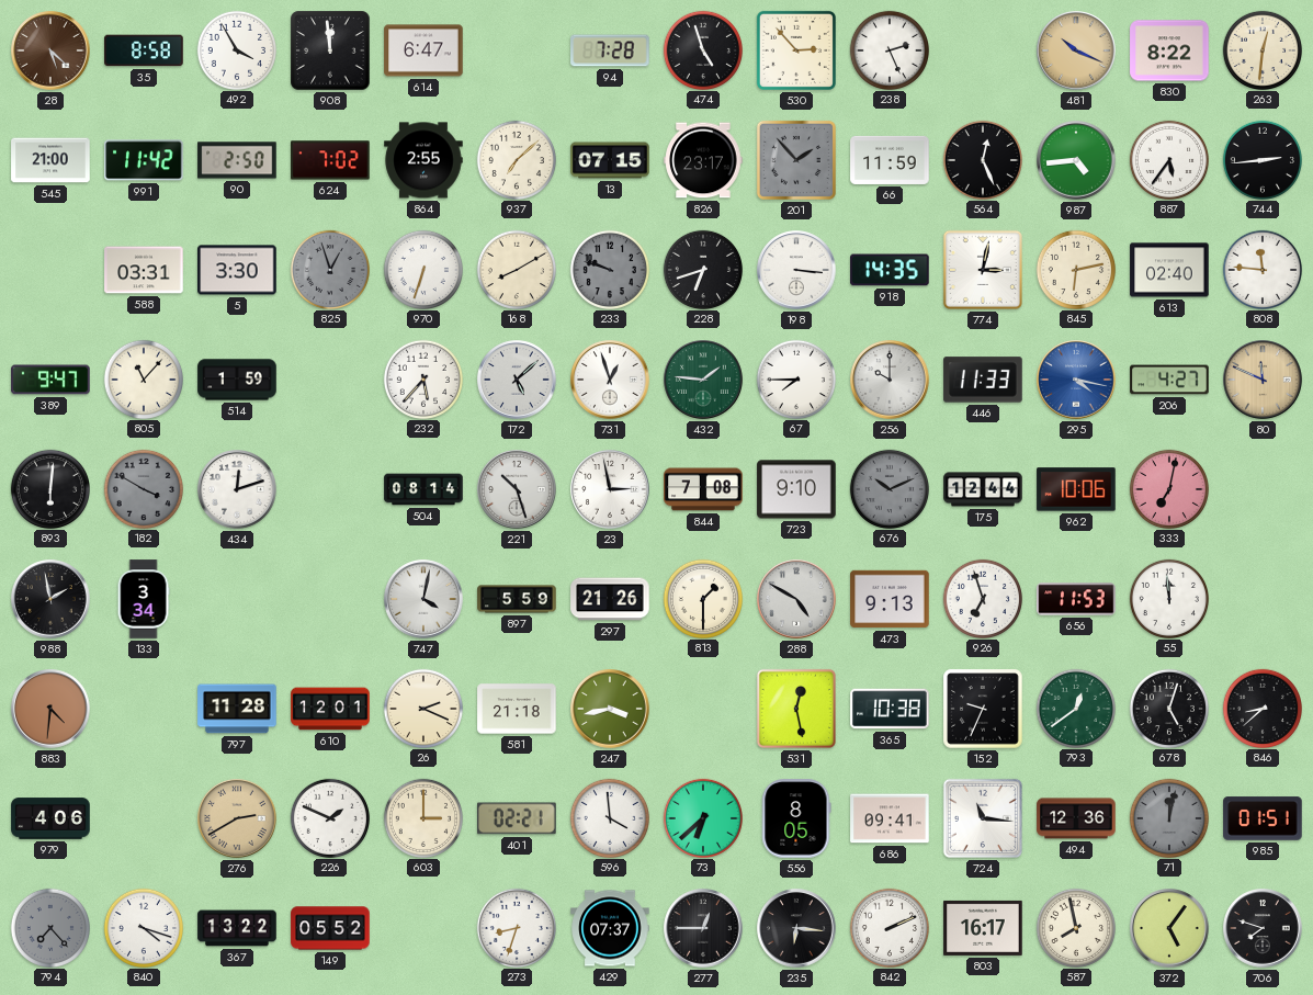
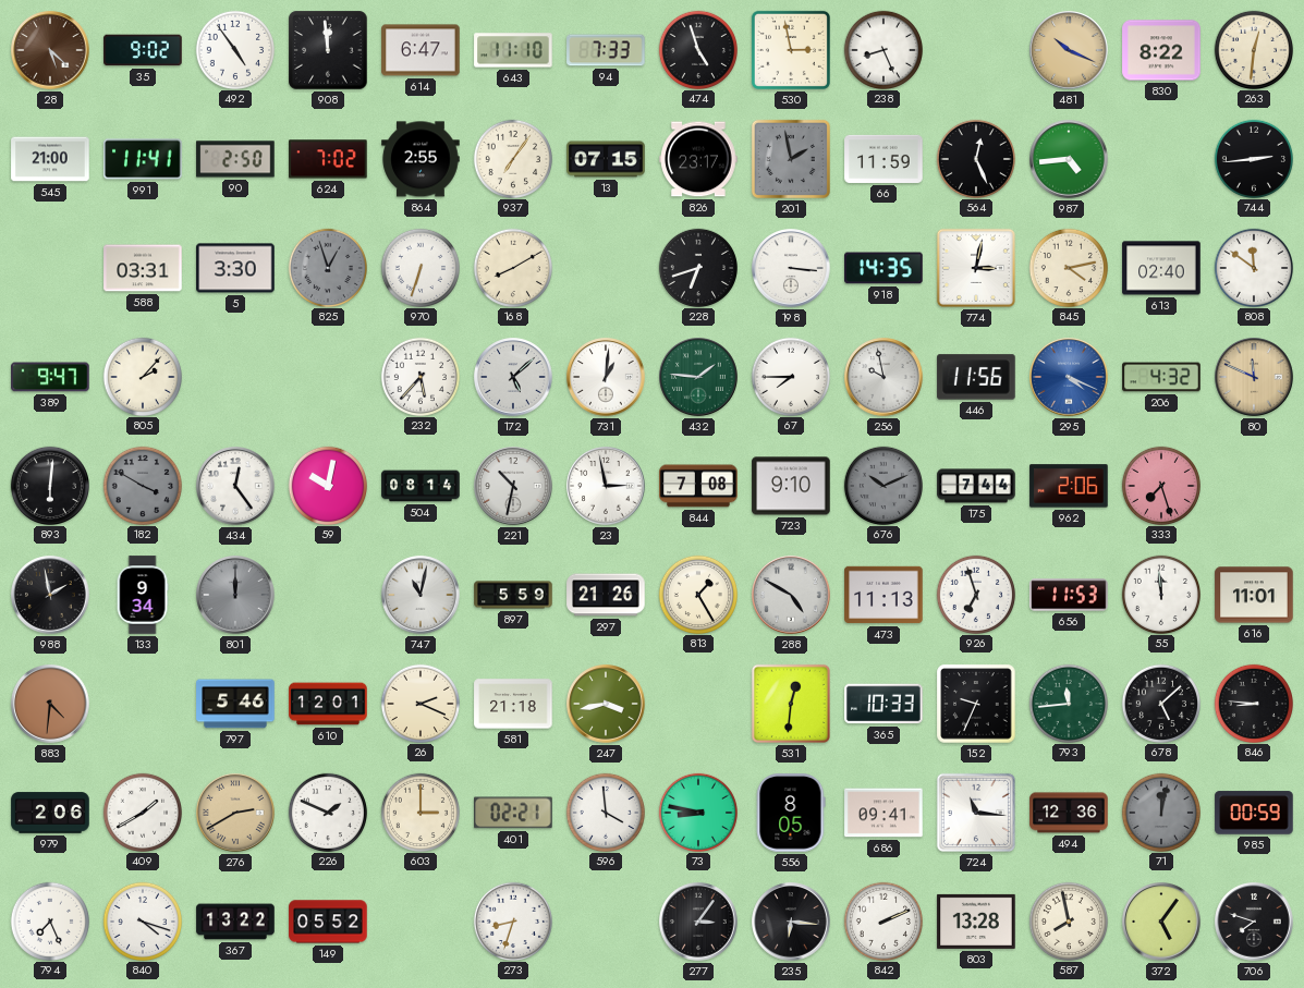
35: 8:58 -> 9:02
492: 3:55 -> 4:54
643: none -> 11:10
94: 7:28 -> 7:33
530: 2:53 -> 2:58
238: 2:26 -> 8:26
991: 11:42 -> 11:41
937: 7:08 -> 7:06
201: 1:53 -> 1:58
887: 5:36 -> none
233: 9:48 -> none
845: 6:13 -> 4:13
808: 11:46 -> 11:51
805: 11:07 -> 2:07
514: 1:59 -> none
731: 12:57 -> 1:01
256: 10:00 -> 9:58
446: 11:33 -> 11:56
295: 4:17 -> 4:19
206: 4:27 -> 4:32
434: 12:12 -> 12:24
59: none -> 10:02
221: 10:27 -> 10:32
175: 12:44 -> 7:44
962: 10:06 -> 2:06
333: 7:02 -> 7:27
133: 3:34 -> 9:34
801: none -> 12:00
747: 4:02 -> 11:02
813: 1:30 -> 1:25
473: 9:13 -> 11:13
616: none -> 11:01
797: 11:28 -> 5:46
531: 12:28 -> 12:31
365: 10:38 -> 10:33
793: 12:39 -> 11:44
678: 5:03 -> 5:08
846: 8:38 -> 8:46
979: 4:06 -> 2:06
409: none -> 1:40
73: 6:38 -> 8:47
985: 01:51 -> 00:59
794: 7:23 -> 7:26
794 dial: grey -> white
429: 07:37 -> none
277: 12:45 -> 3:06
803: 16:17 -> 13:28
